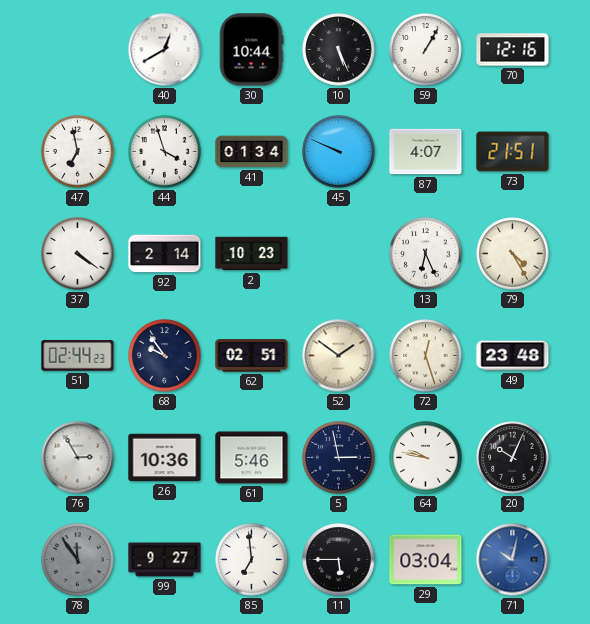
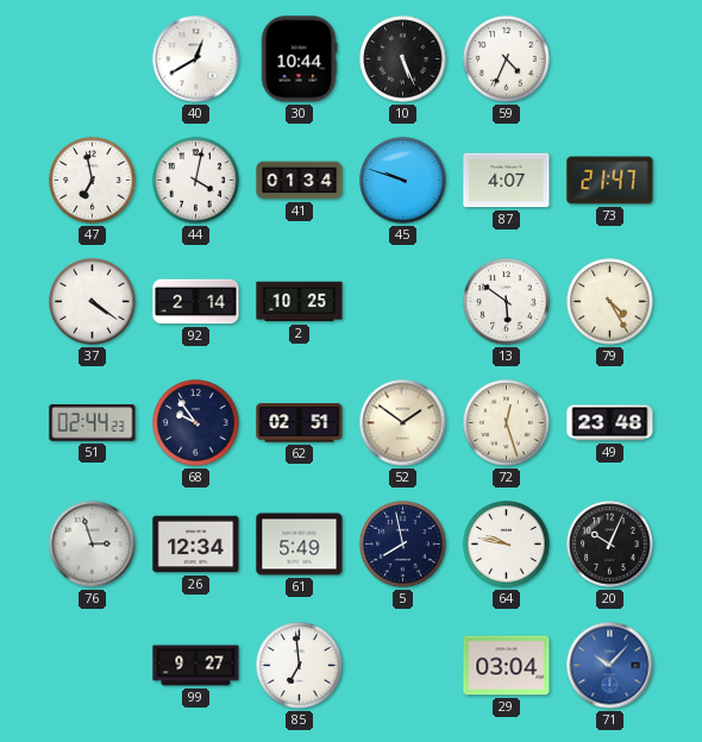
59: 1:05 -> 4:34
70: 12:16 -> none
44: 3:57 -> 4:02
45: 9:49 -> 9:48
73: 21:51 -> 21:47
2: 10:23 -> 10:25
13: 6:26 -> 5:51
76: 2:55 -> 2:57
26: 10:36 -> 12:34
61: 5:46 -> 5:49
5: 2:58 -> 7:58
78: 11:54 -> none
11: 5:45 -> none
71: 10:02 -> 10:07
